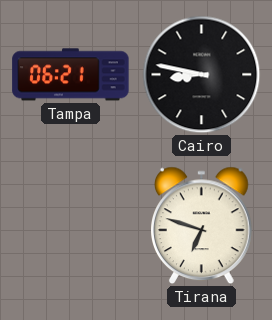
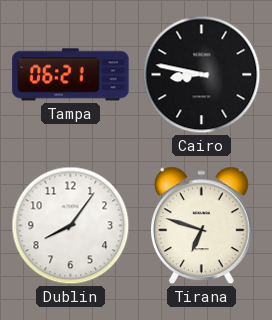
Dublin: none -> 8:06
